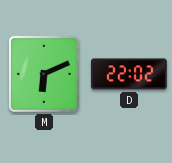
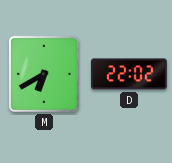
M: 6:11 -> 6:40
